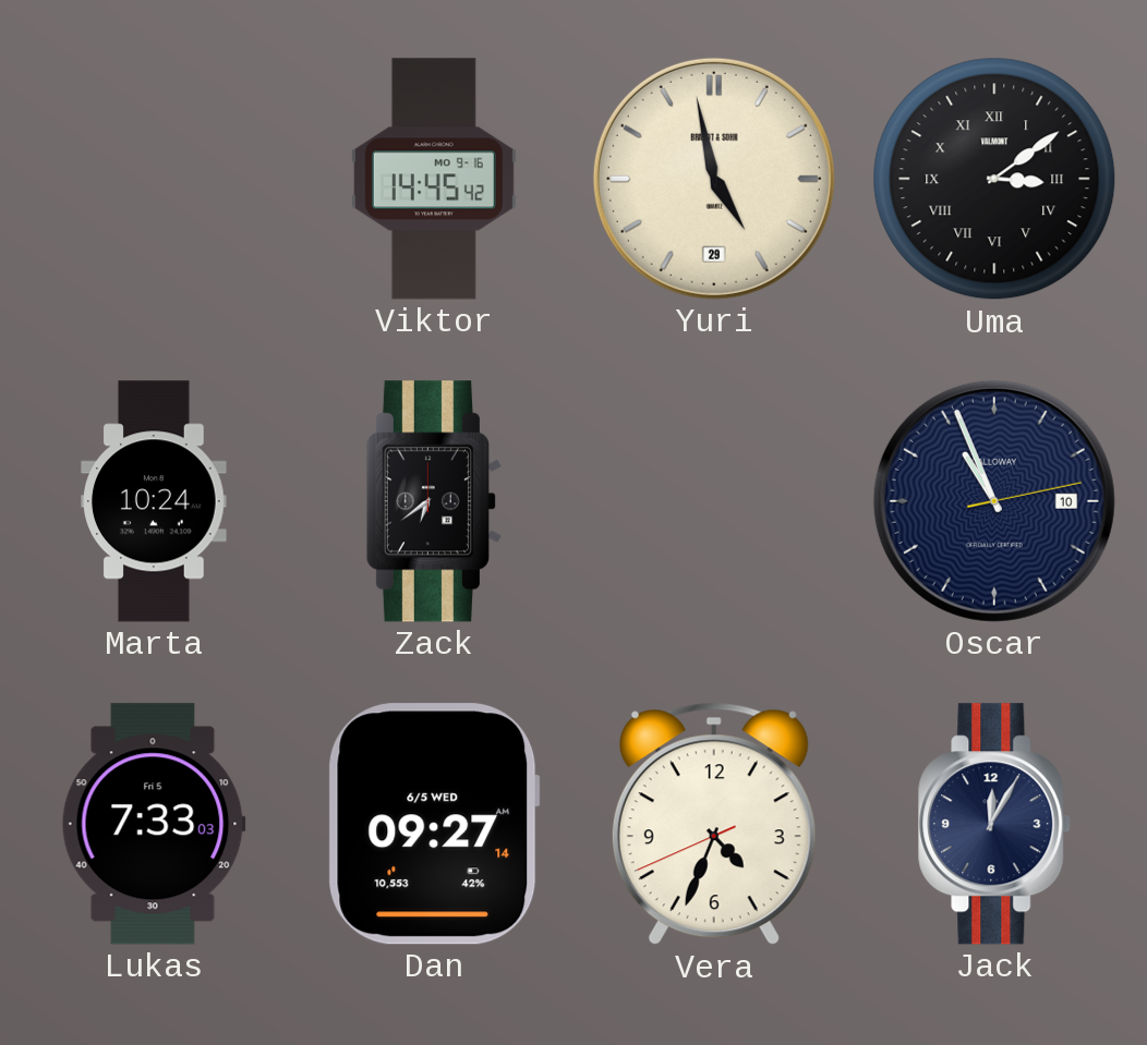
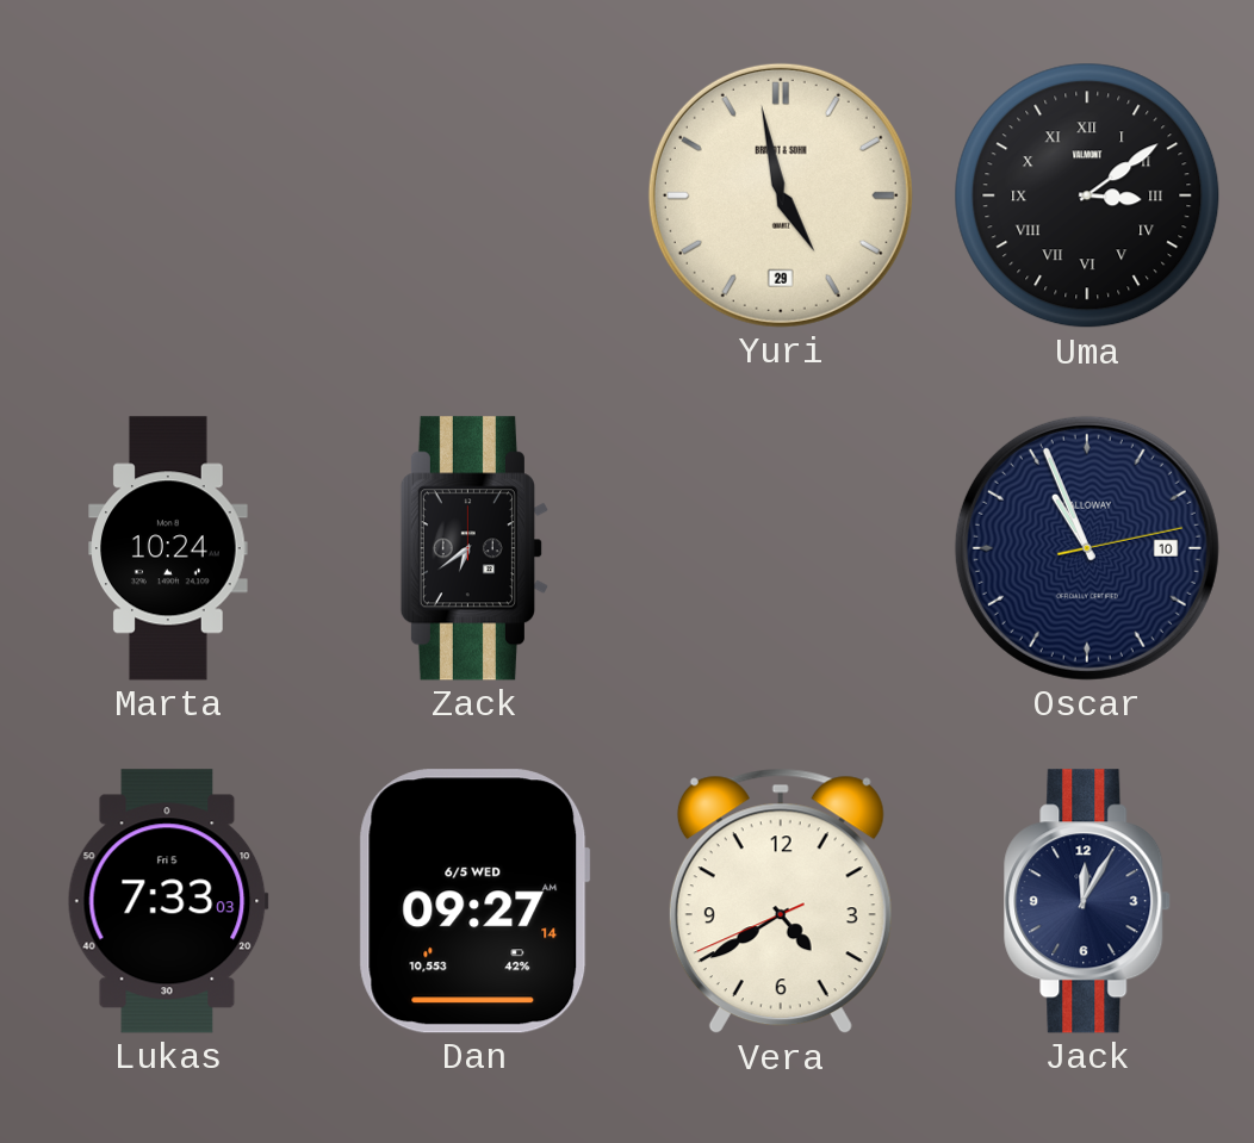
Viktor: 14:45 -> none
Vera: 4:33 -> 4:39
